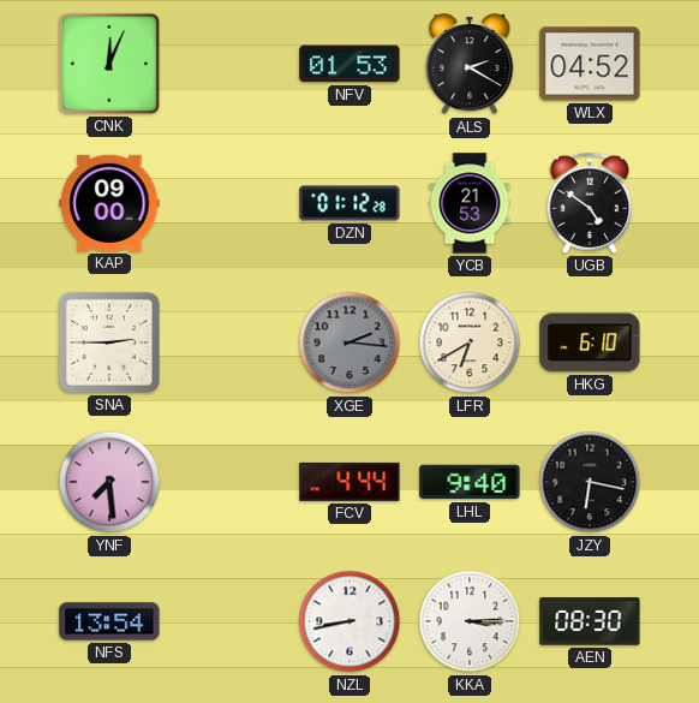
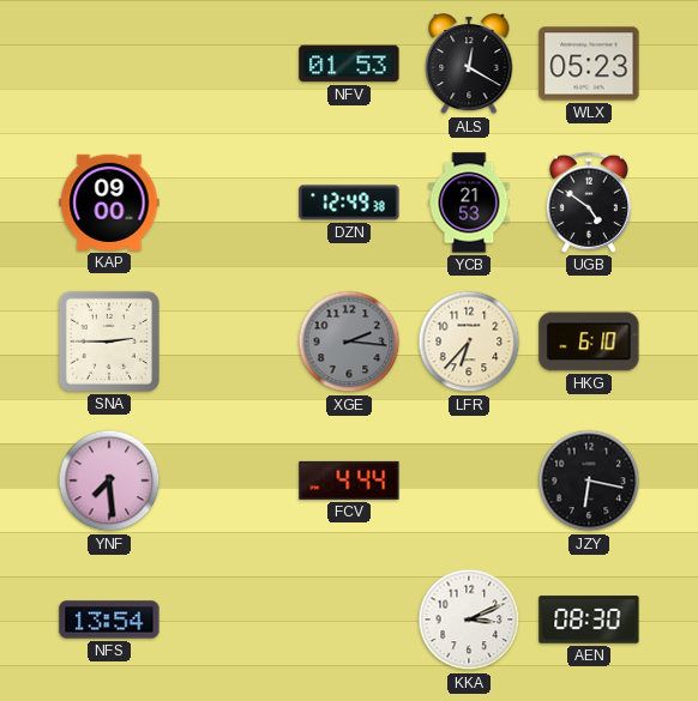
CNK: 12:04 -> none
ALS: 2:20 -> 12:20
WLX: 04:52 -> 05:23
DZN: 01:12 -> 12:49
LFR: 6:40 -> 6:37
LHL: 9:40 -> none
NZL: 8:43 -> none
KKA: 3:15 -> 3:11
